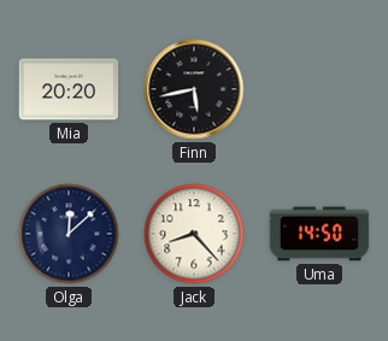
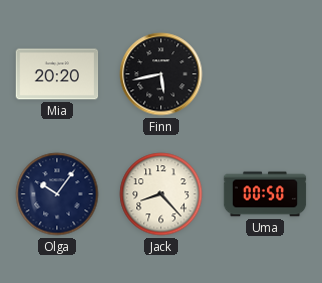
Olga: 12:08 -> 10:06
Uma: 14:50 -> 00:50
